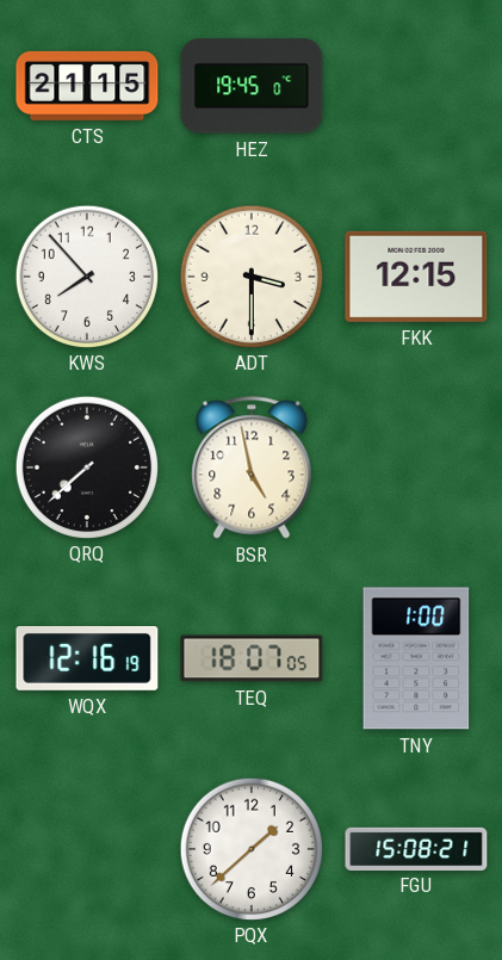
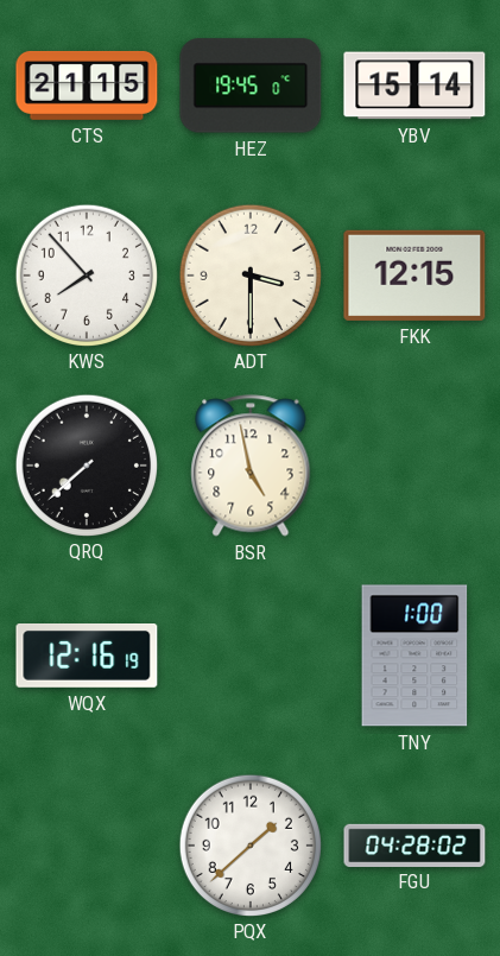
YBV: none -> 15:14
TEQ: 18:07 -> none
FGU: 15:08 -> 04:28
